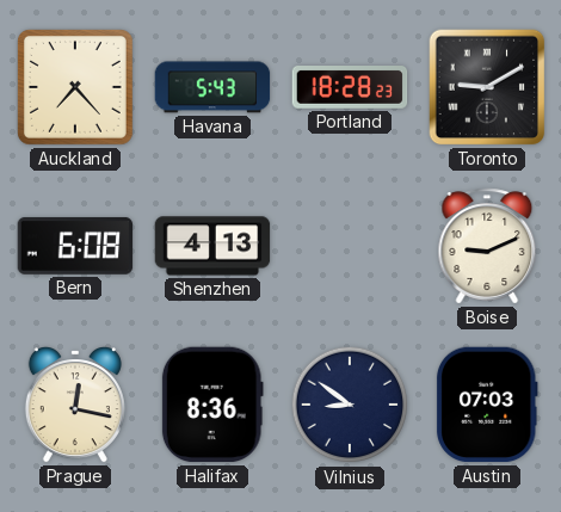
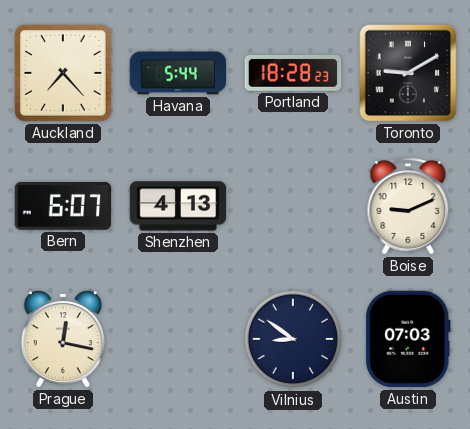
Havana: 5:43 -> 5:44
Bern: 6:08 -> 6:07
Halifax: 8:36 -> none
